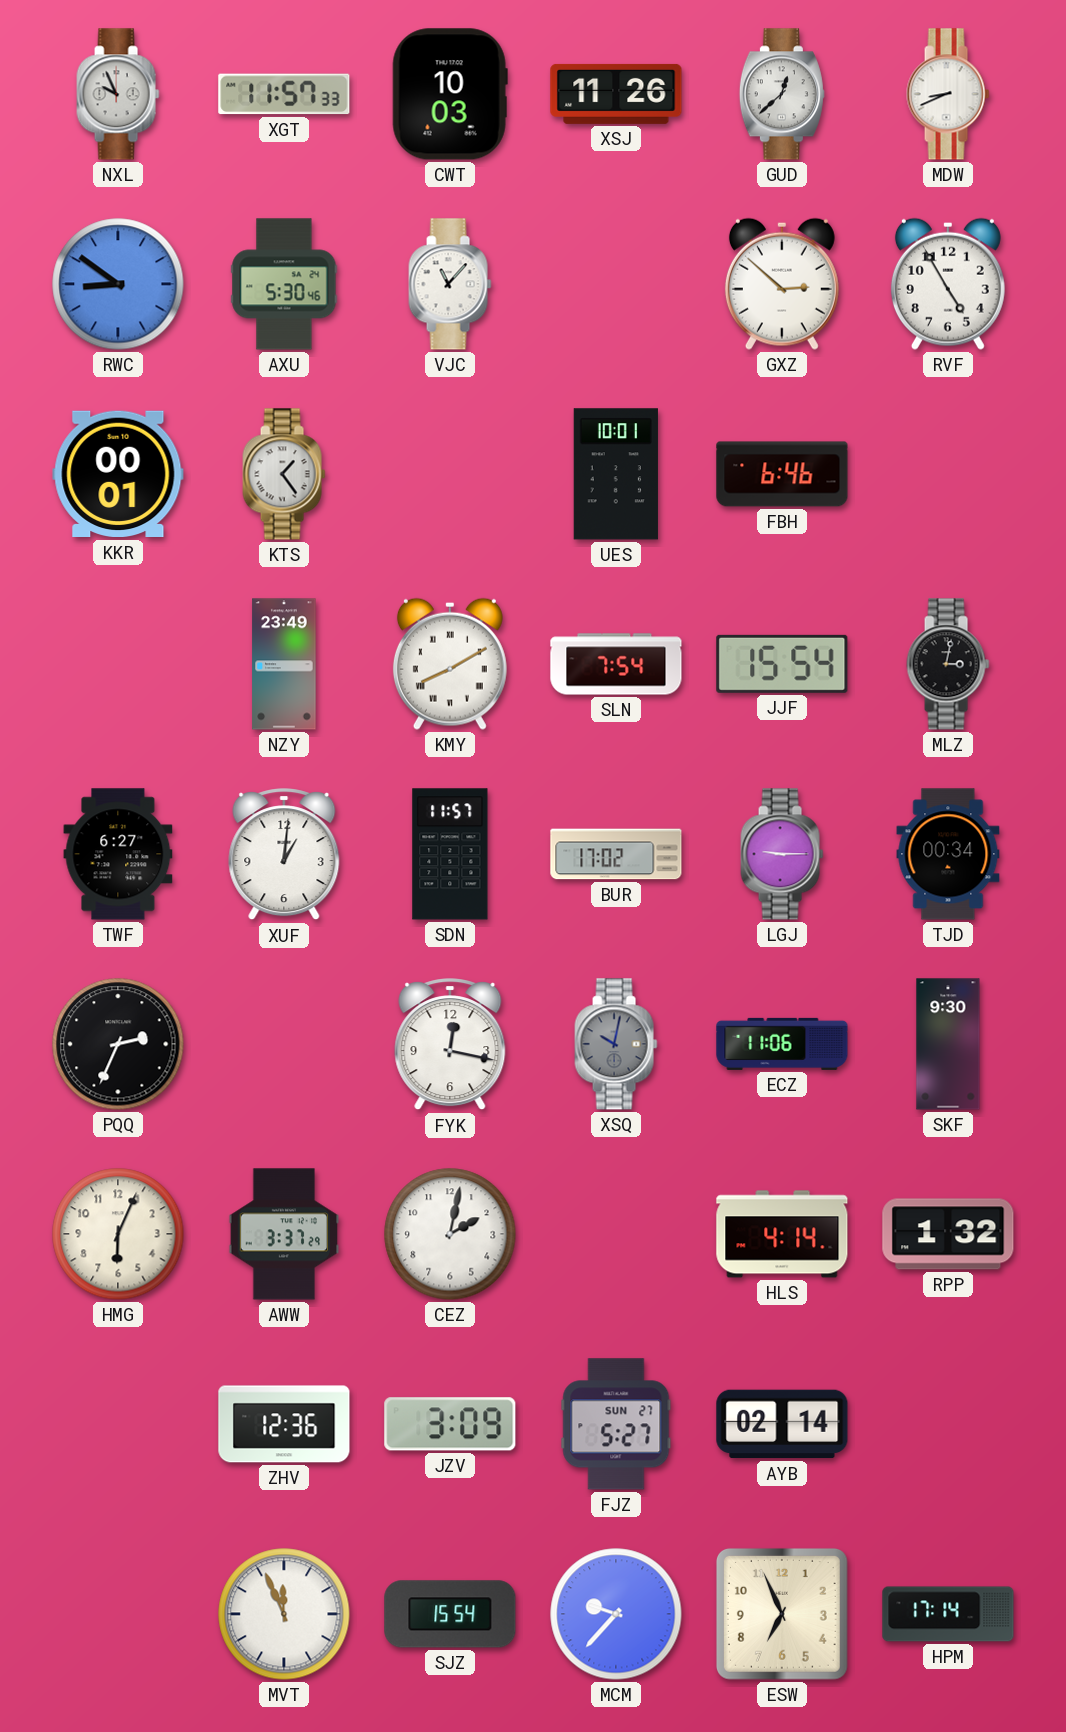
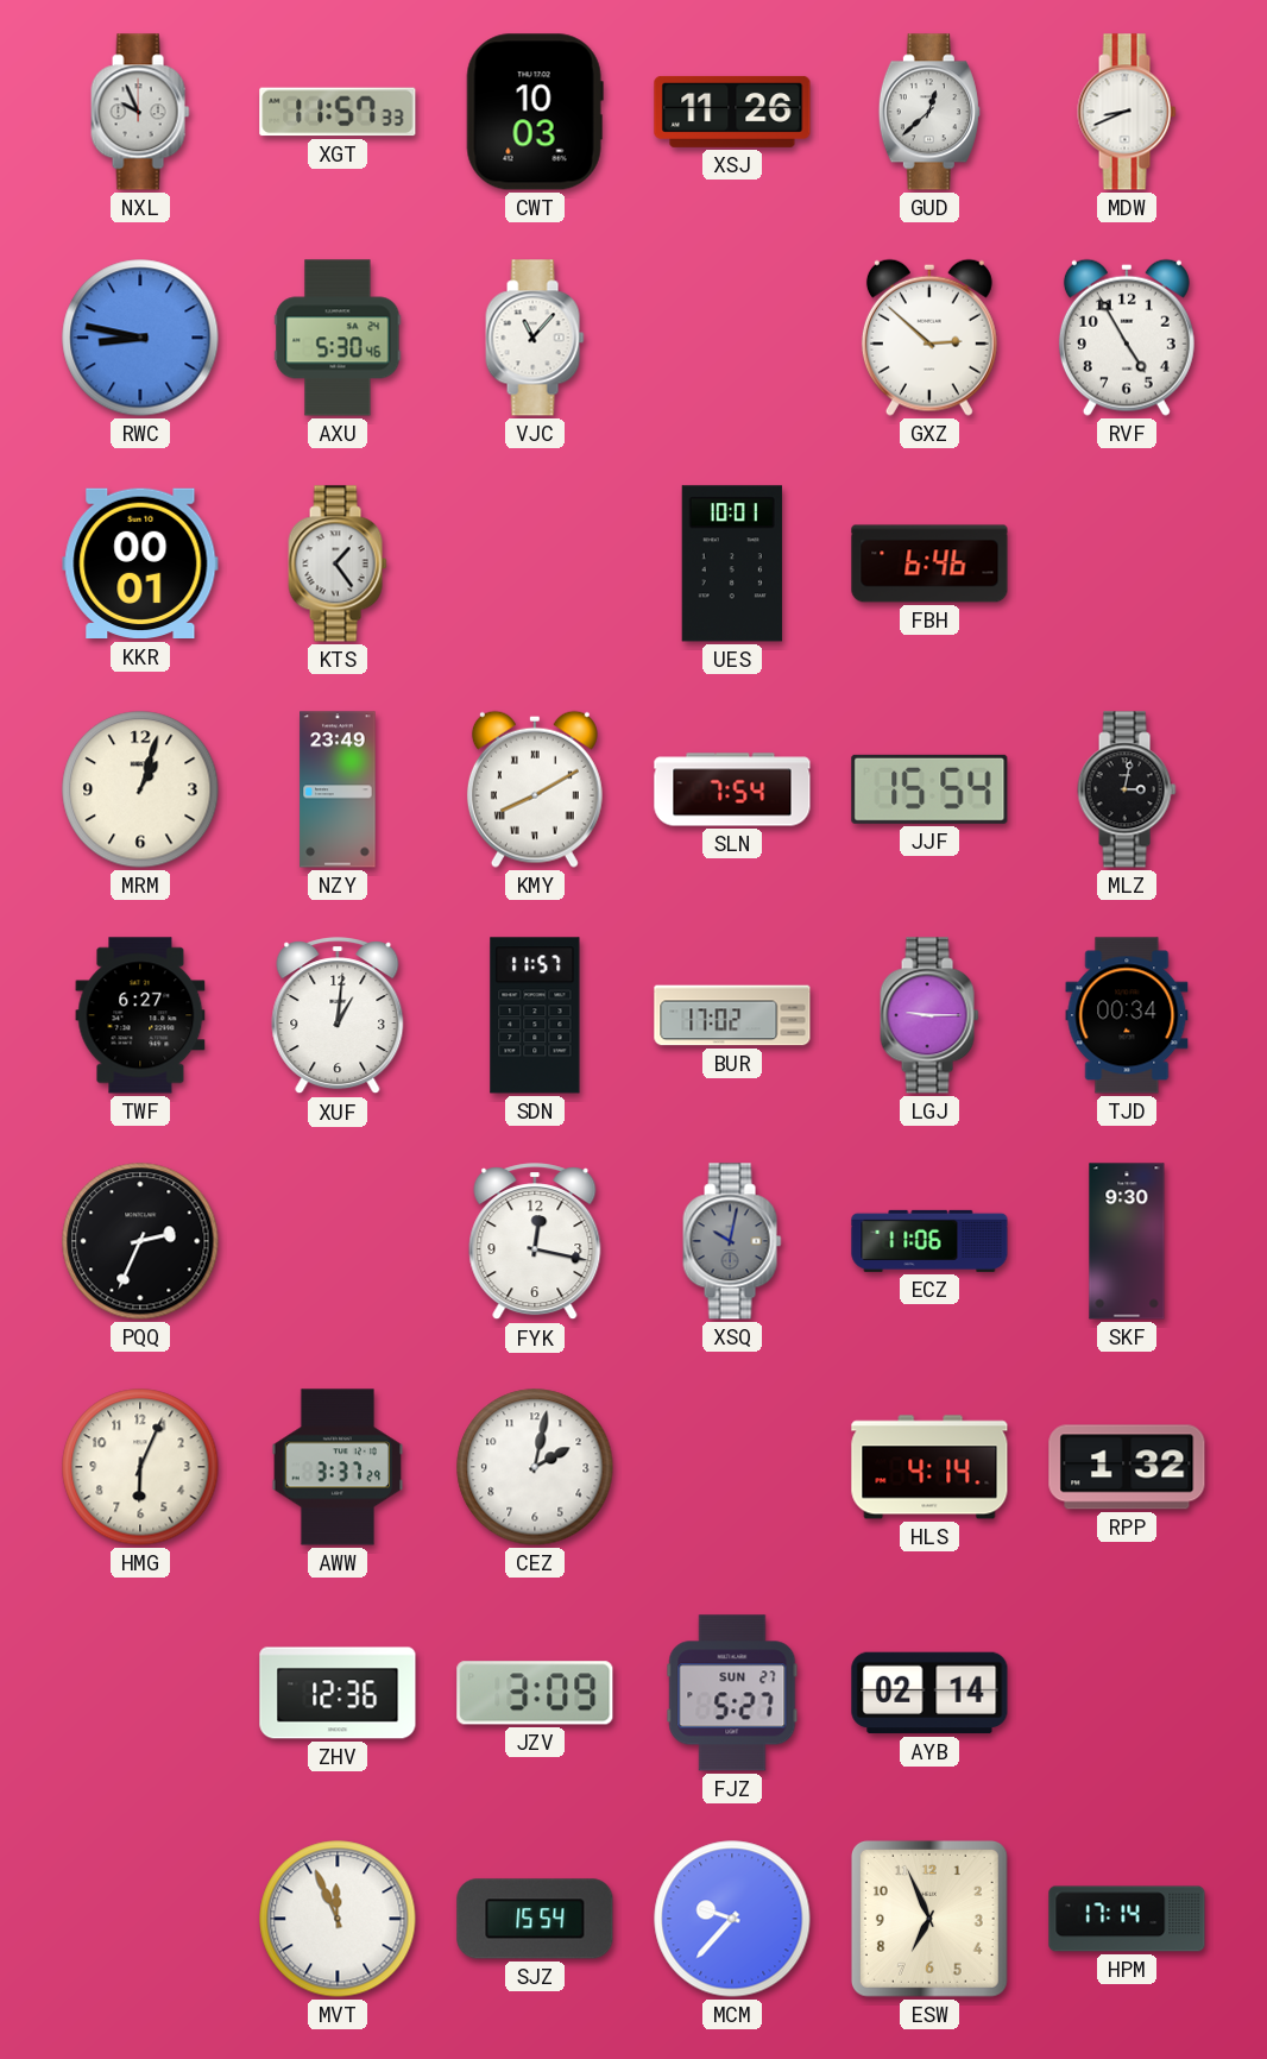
RWC: 8:51 -> 8:47
MRM: none -> 1:03
